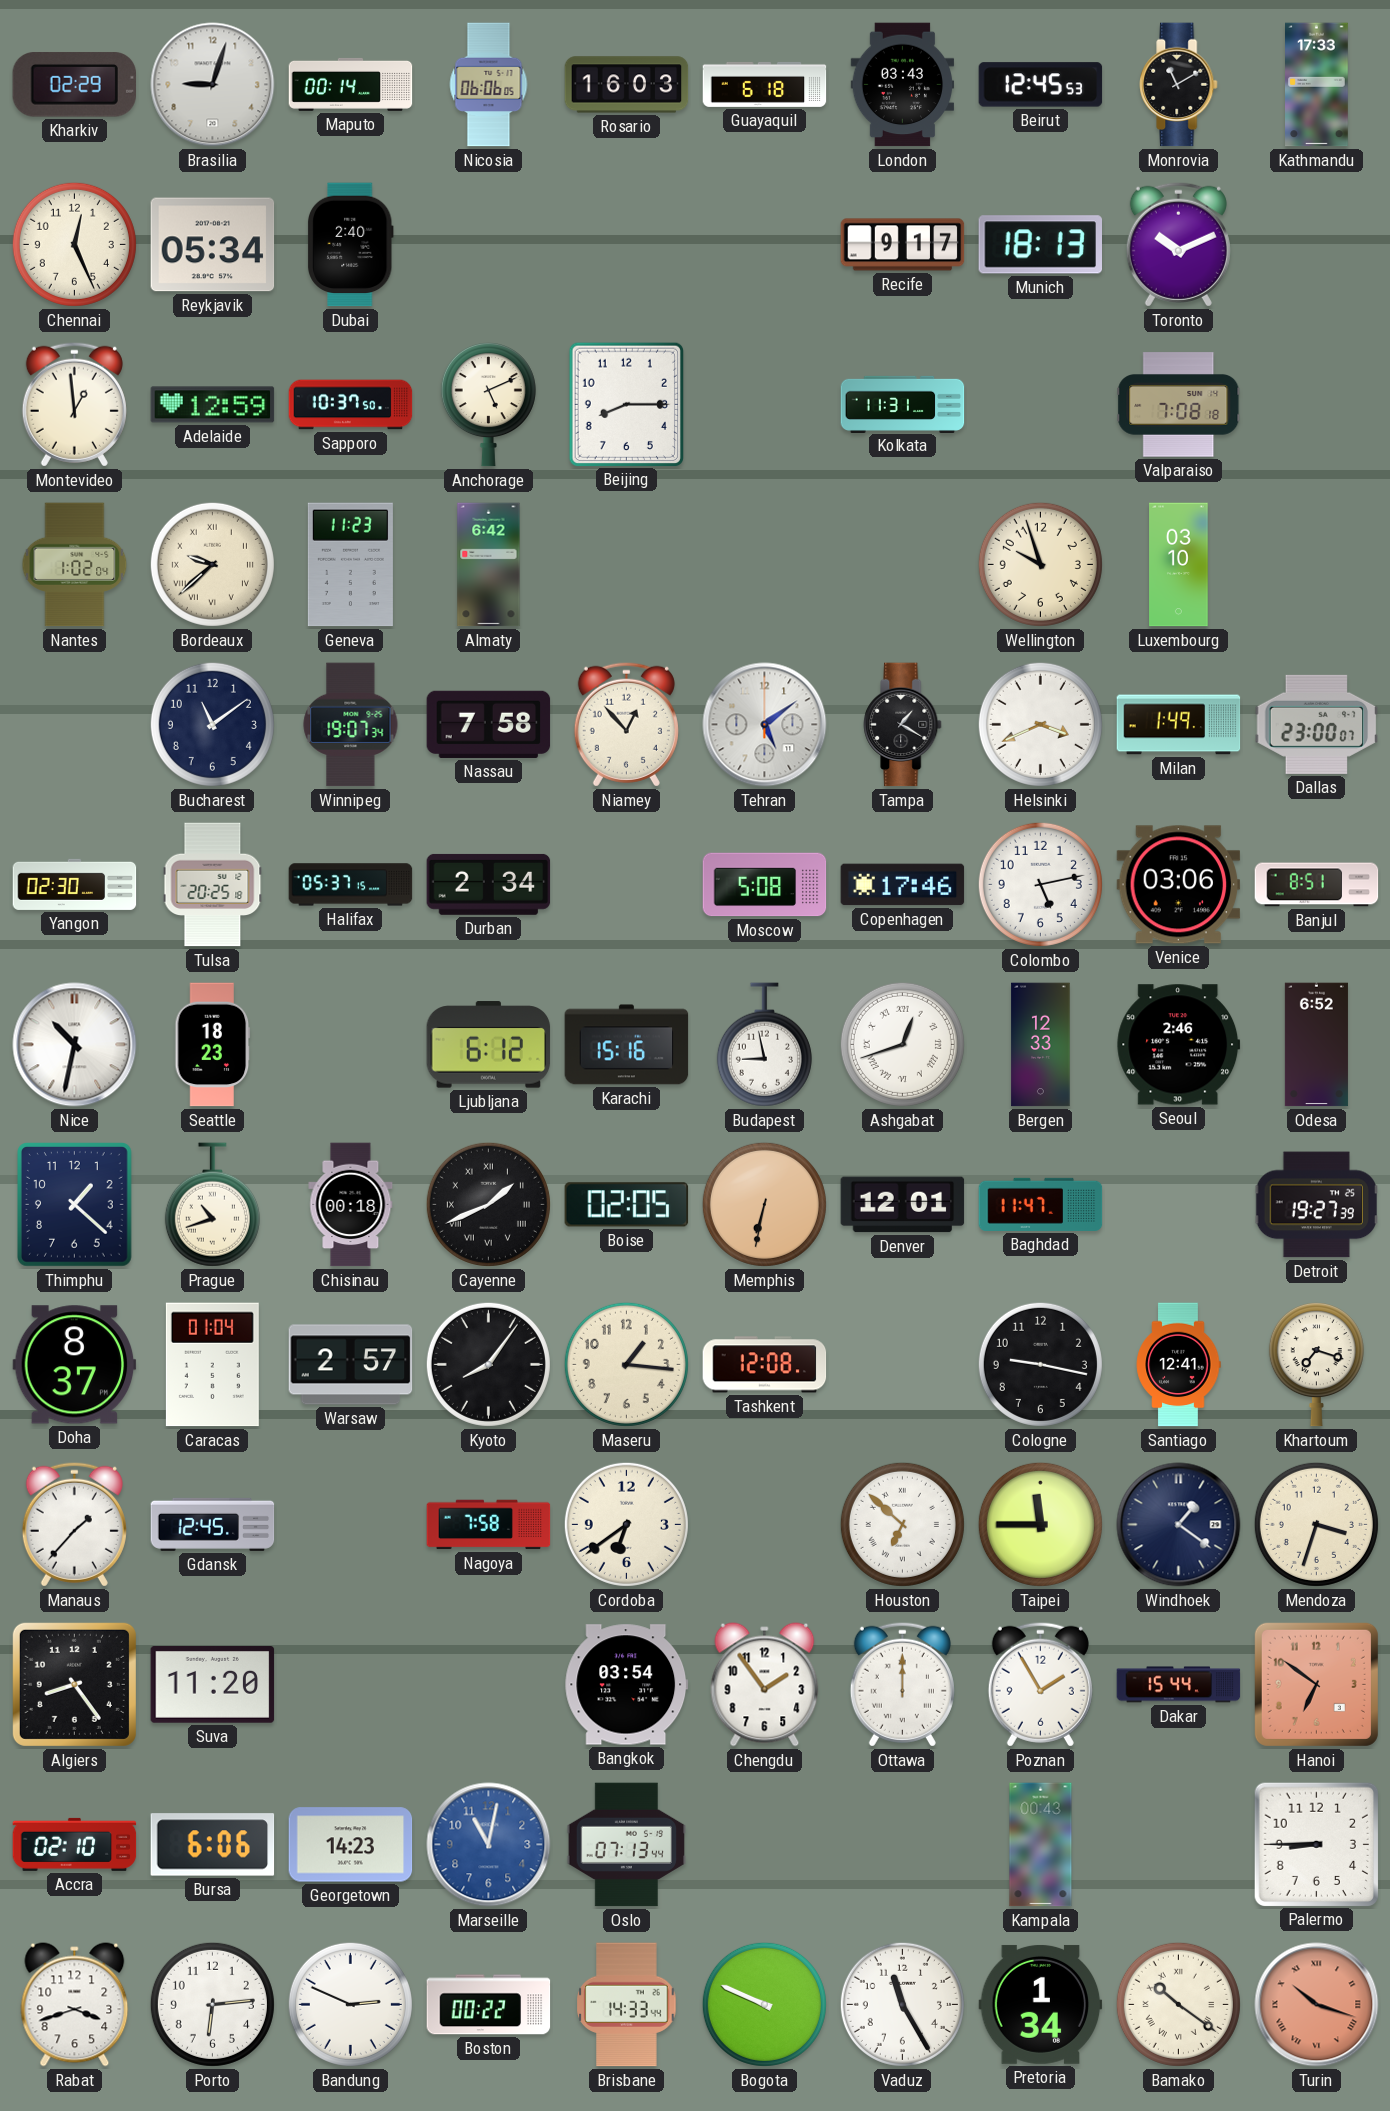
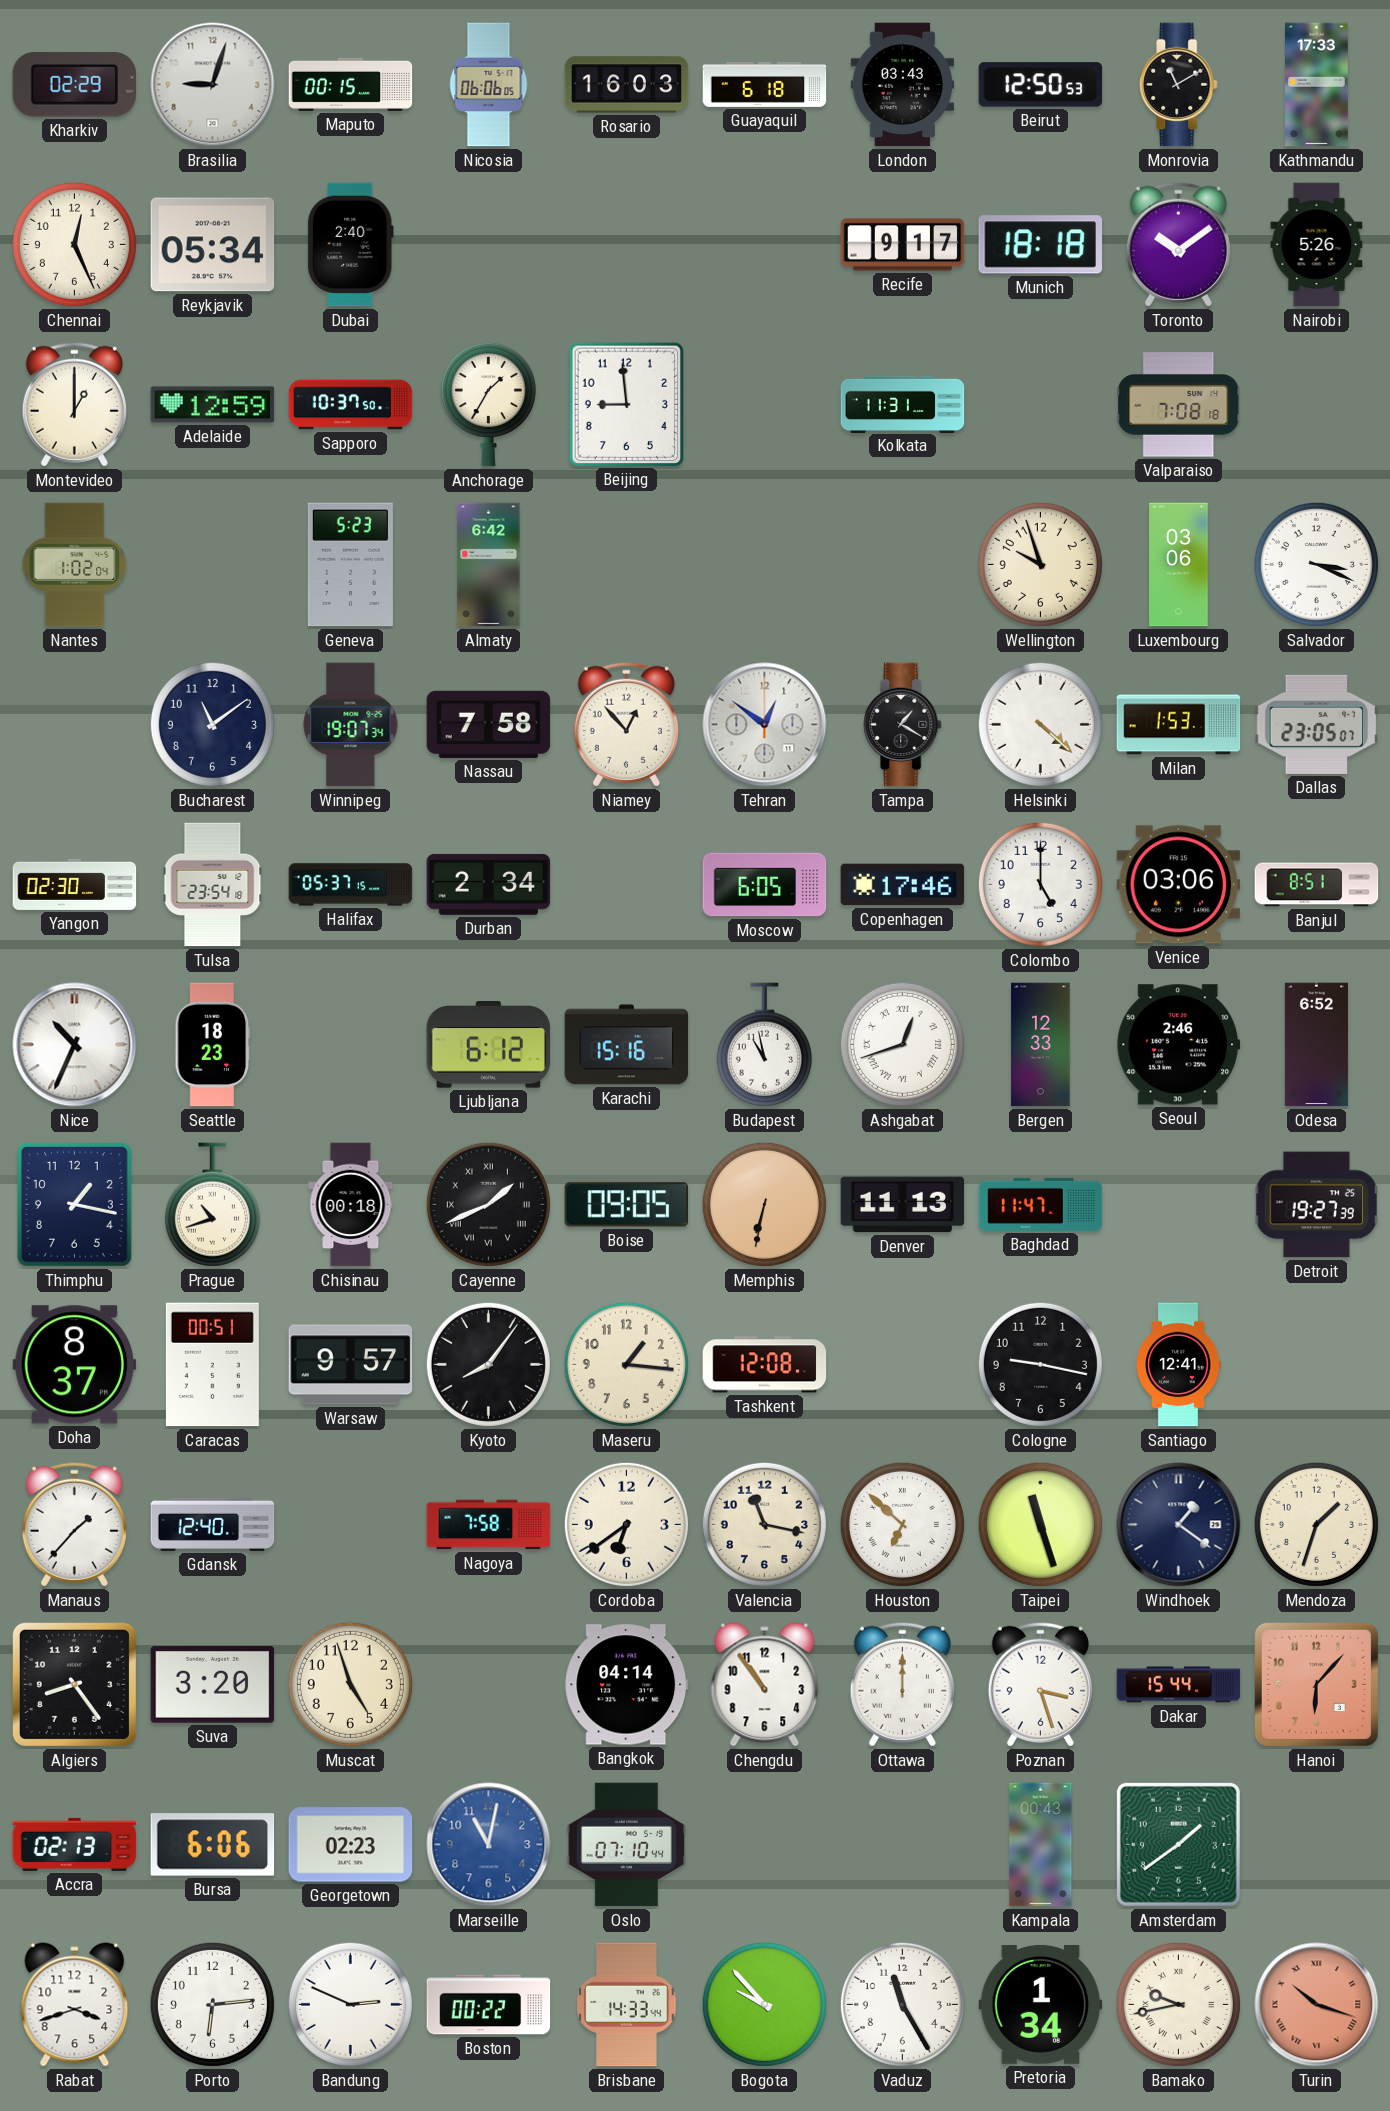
Maputo: 00:14 -> 00:15
Beirut: 12:45 -> 12:50
Munich: 18:13 -> 18:18
Toronto: 10:11 -> 10:09
Nairobi: none -> 5:26
Montevideo: 12:59 -> 1:00
Anchorage: 5:11 -> 1:35
Beijing: 8:15 -> 8:59
Bordeaux: 9:38 -> none
Geneva: 11:23 -> 5:23
Luxembourg: 03:10 -> 03:06
Salvador: none -> 3:19
Tehran: 5:09 -> 12:51
Helsinki: 3:41 -> 4:22
Milan: 1:49 -> 1:53
Dallas: 23:00 -> 23:05
Tulsa: 20:25 -> 23:54
Moscow: 5:08 -> 6:05
Colombo: 5:13 -> 5:00
Nice: 10:32 -> 10:34
Budapest: 8:58 -> 10:58
Thimphu: 1:22 -> 1:17
Boise: 02:05 -> 09:05
Denver: 12:01 -> 11:13
Caracas: 01:04 -> 00:51
Warsaw: 2:57 -> 9:57
Khartoum: 7:18 -> none
Gdansk: 12:45 -> 12:40
Valencia: none -> 11:17
Taipei: 11:45 -> 11:27
Mendoza: 3:33 -> 1:33
Suva: 11:20 -> 3:20
Muscat: none -> 4:57
Bangkok: 03:54 -> 04:14
Chengdu: 1:54 -> 10:54
Poznan: 1:55 -> 3:27
Hanoi: 6:51 -> 6:07
Accra: 02:10 -> 02:13
Georgetown: 14:23 -> 02:23
Oslo: 07:13 -> 07:10
Amsterdam: none -> 1:39
Palermo: 8:45 -> none
Bogota: 9:49 -> 9:53
Bamako: 10:21 -> 9:43
